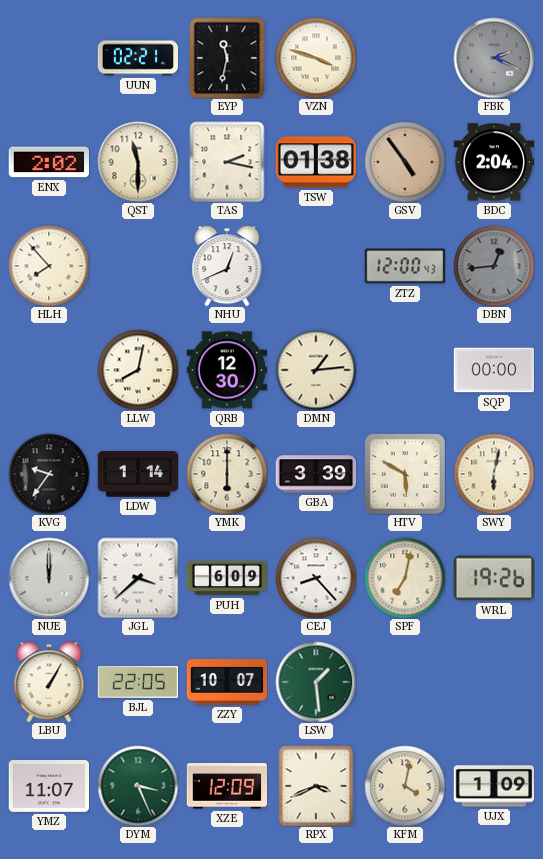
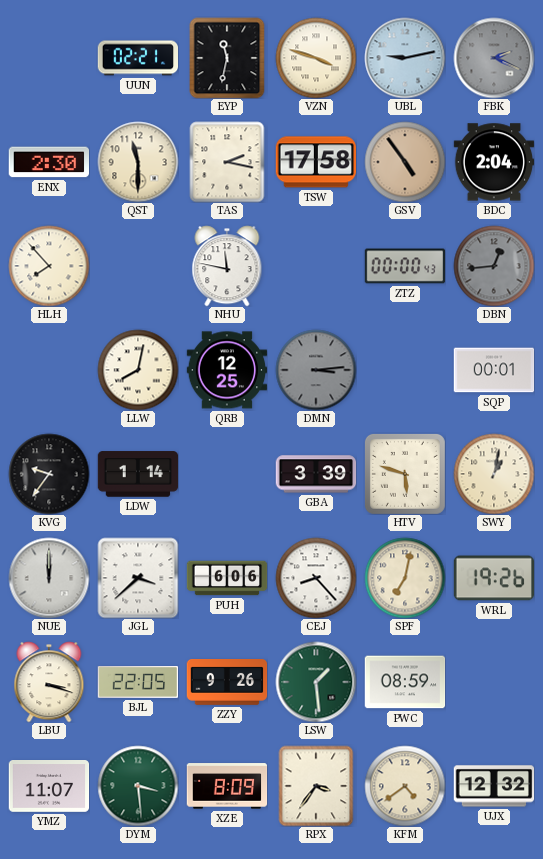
UBL: none -> 9:13
ENX: 2:02 -> 2:30
TSW: 01:38 -> 17:58
NHU: 12:41 -> 11:47
ZTZ: 12:00 -> 00:00
QRB: 12:30 -> 12:25
DMN: 1:14 -> 3:14
DMN dial: cream -> grey
SQP: 00:00 -> 00:01
YMK: 6:00 -> none
HTV: 5:50 -> 5:48
SWY: 6:02 -> 1:02
PUH: 6:09 -> 6:06
LBU: 1:05 -> 3:18
ZZY: 10:07 -> 9:26
PWC: none -> 08:59
DYM: 3:26 -> 3:29
XZE: 12:09 -> 8:09
RPX: 3:41 -> 3:36
KFM: 4:02 -> 4:39
UJX: 1:09 -> 12:32
